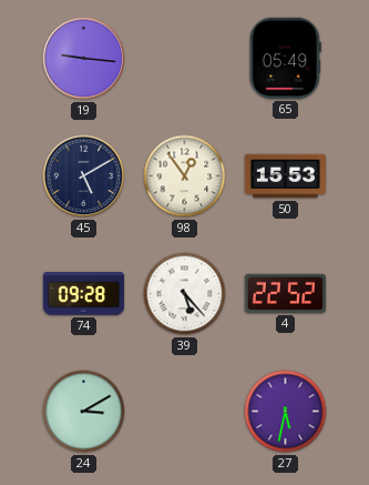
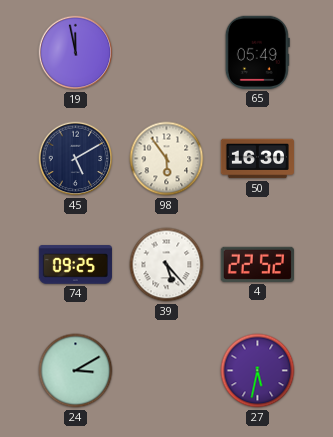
19: 9:16 -> 11:58
98: 12:54 -> 5:54
50: 15:53 -> 16:30
74: 09:28 -> 09:25
